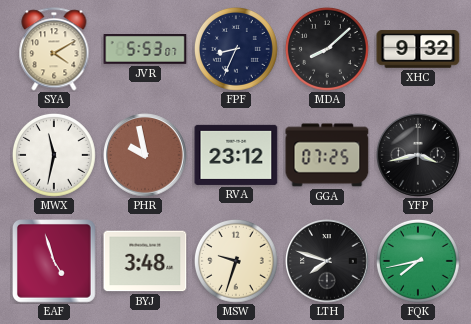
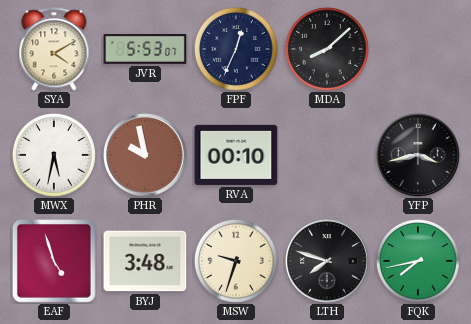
FPF: 8:34 -> 12:34
XHC: 9:32 -> none
MWX: 11:32 -> 5:32
RVA: 23:12 -> 00:10
GGA: 07:25 -> none
